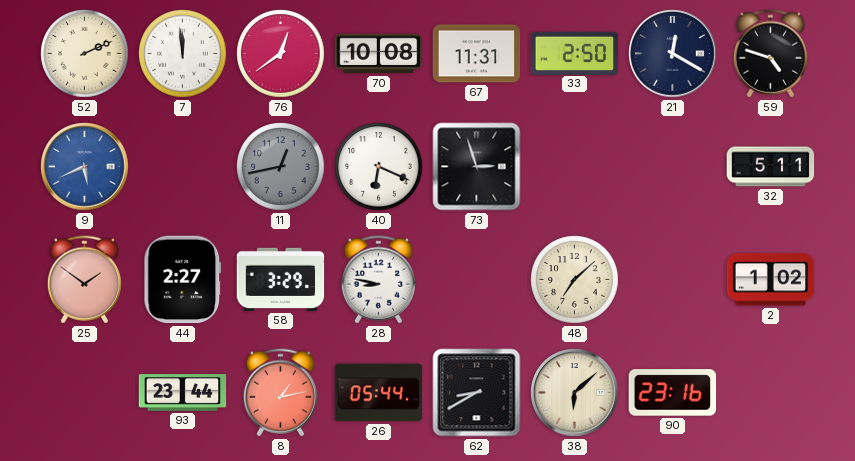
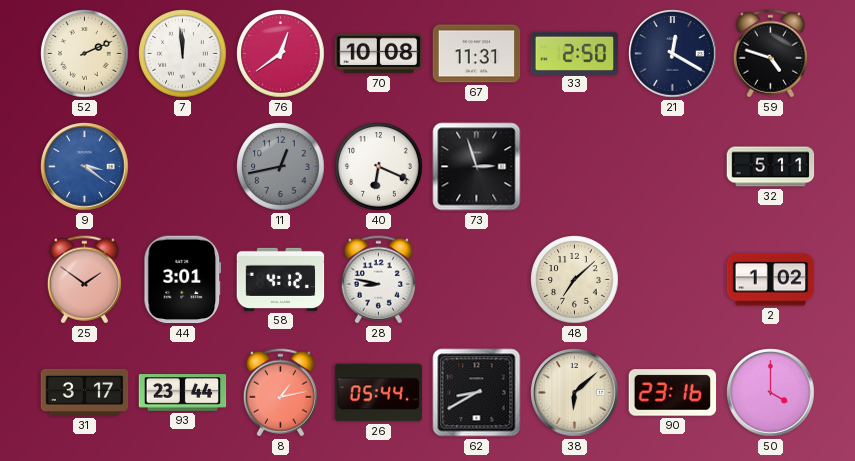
9: 5:41 -> 3:21
44: 2:27 -> 3:01
58: 3:29 -> 4:12
31: none -> 3:17
50: none -> 4:00
